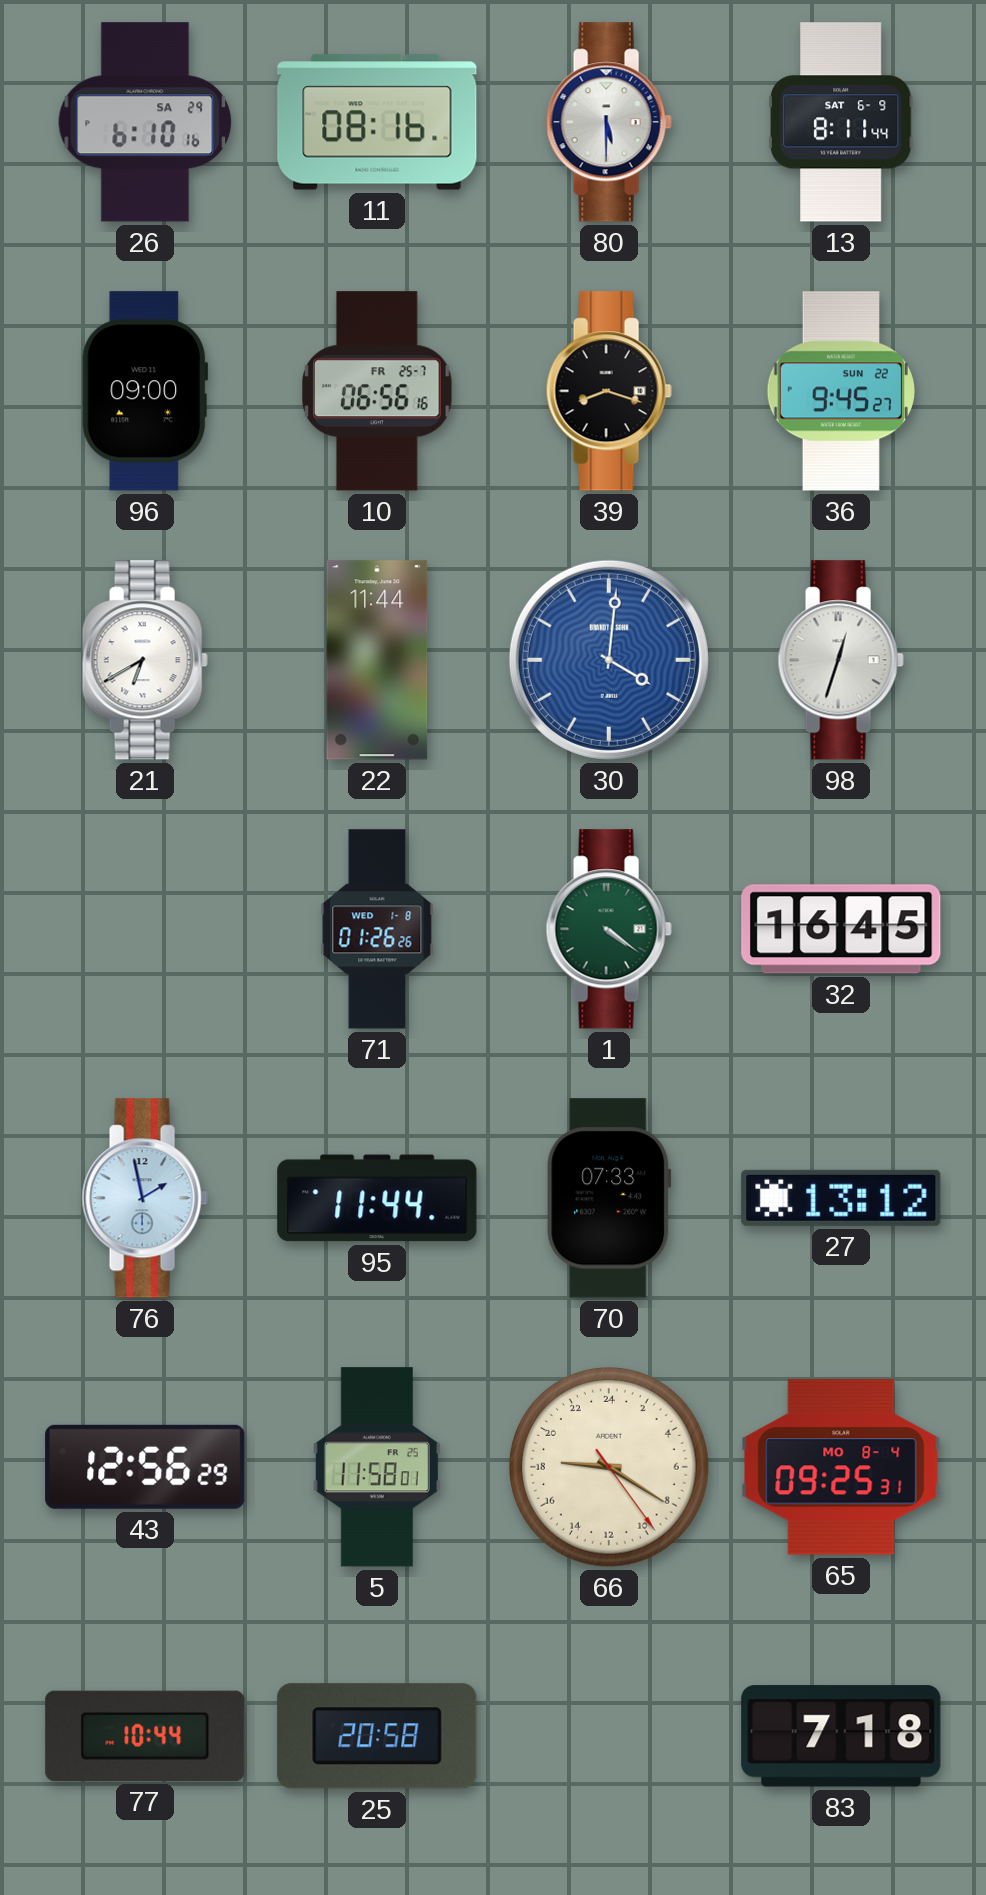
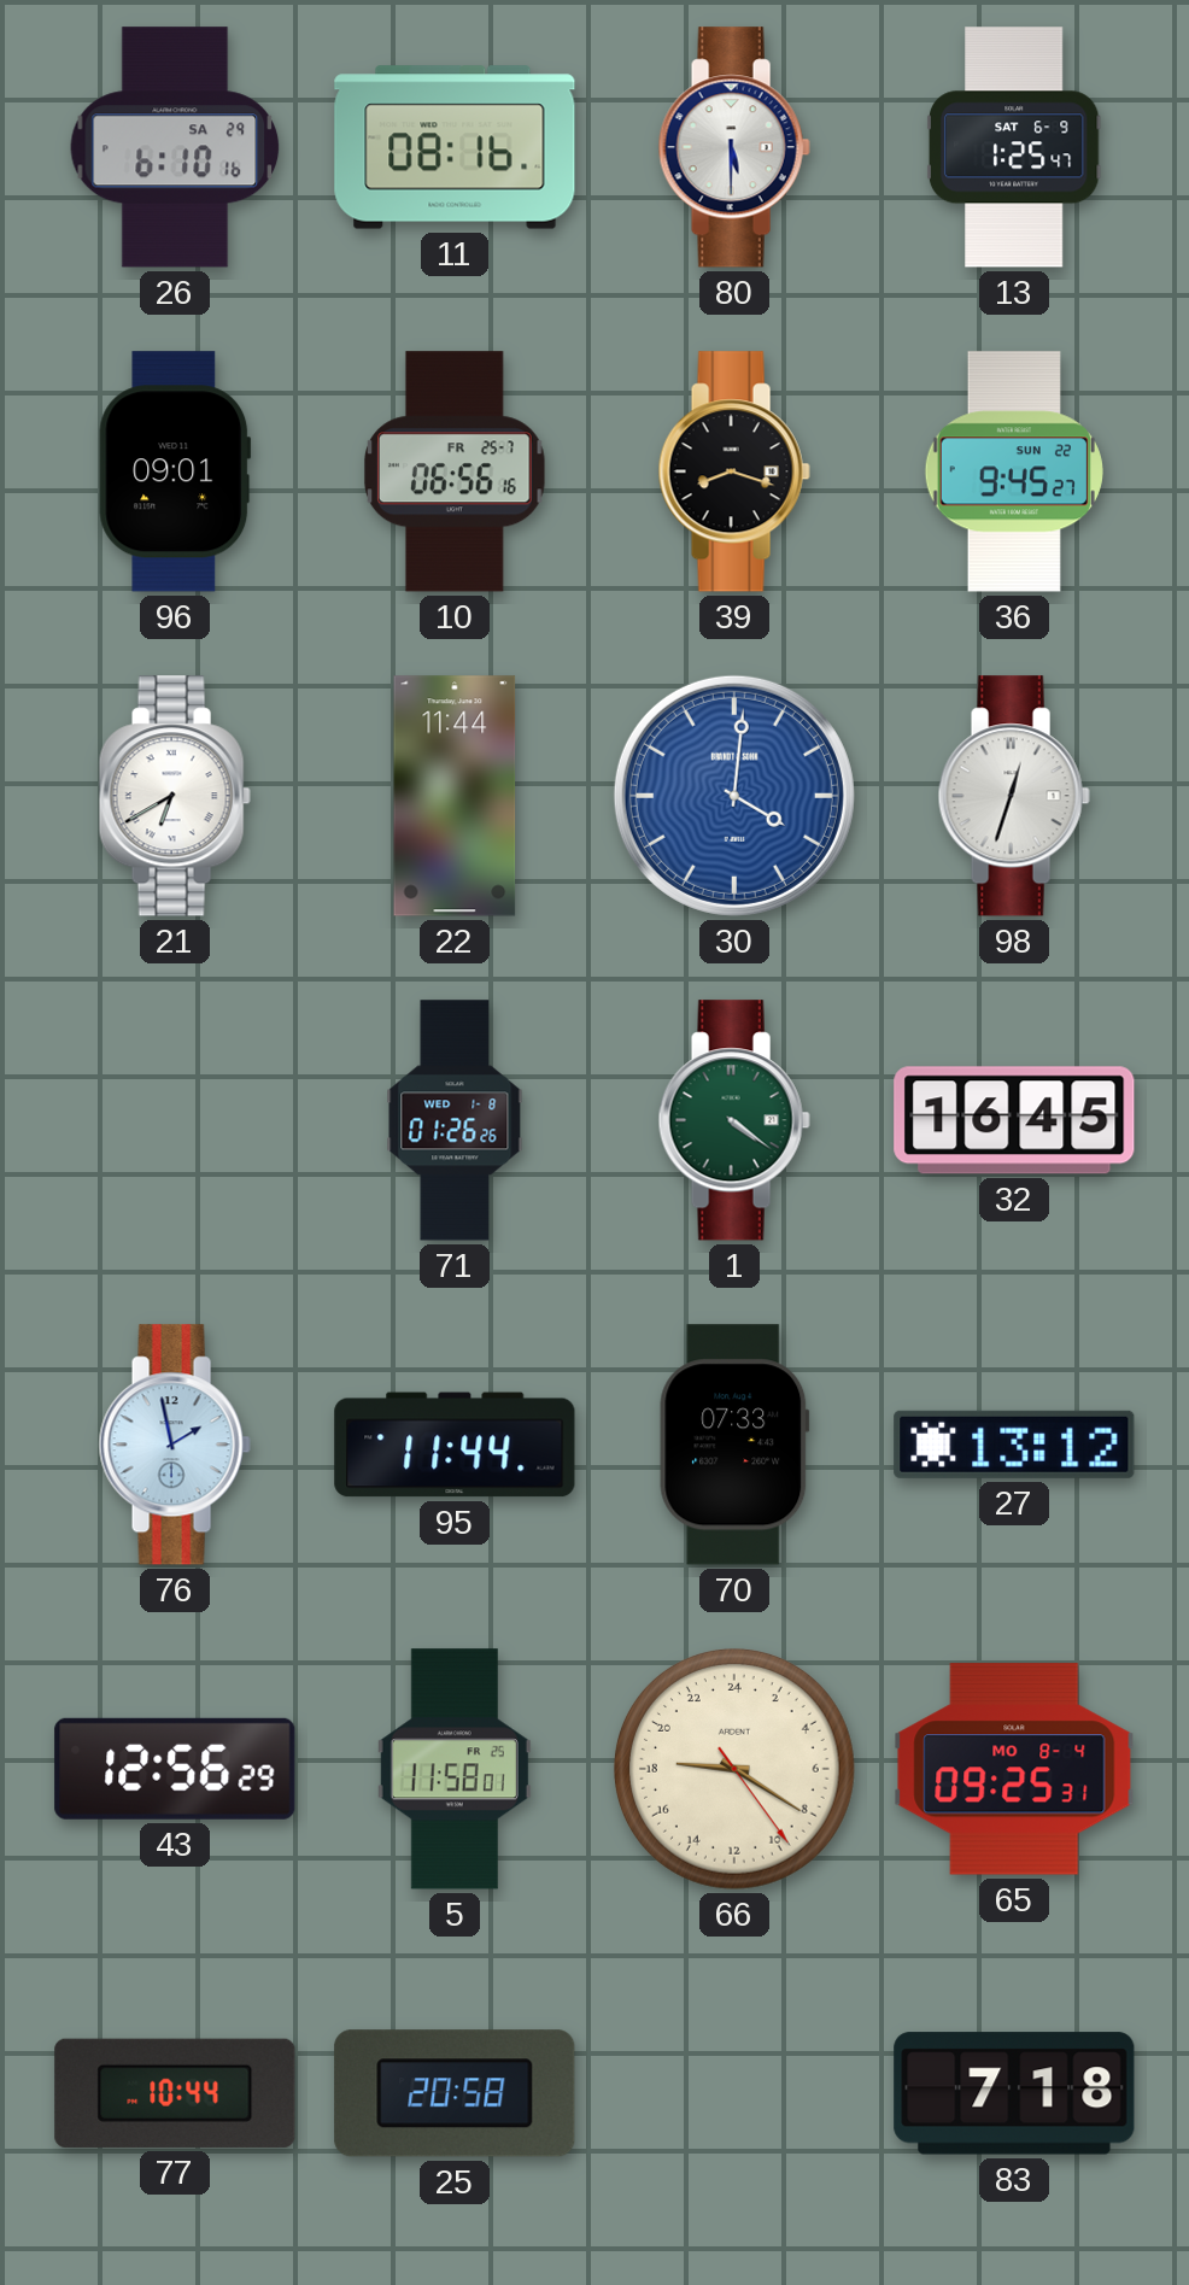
13: 8:11 -> 1:25
96: 09:00 -> 09:01
